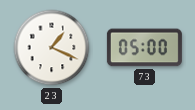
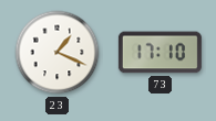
73: 05:00 -> 17:10
